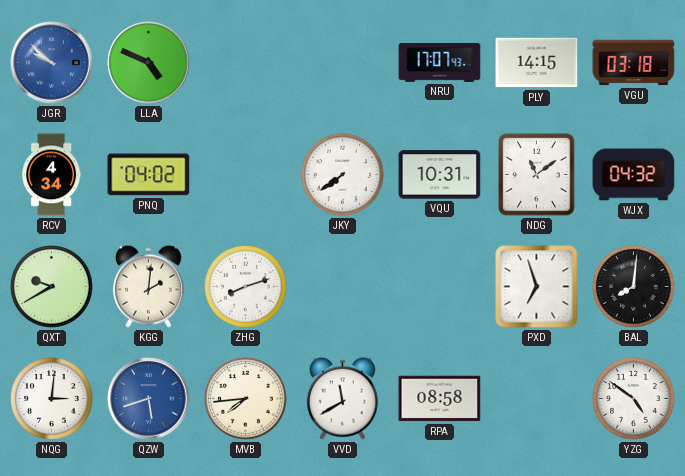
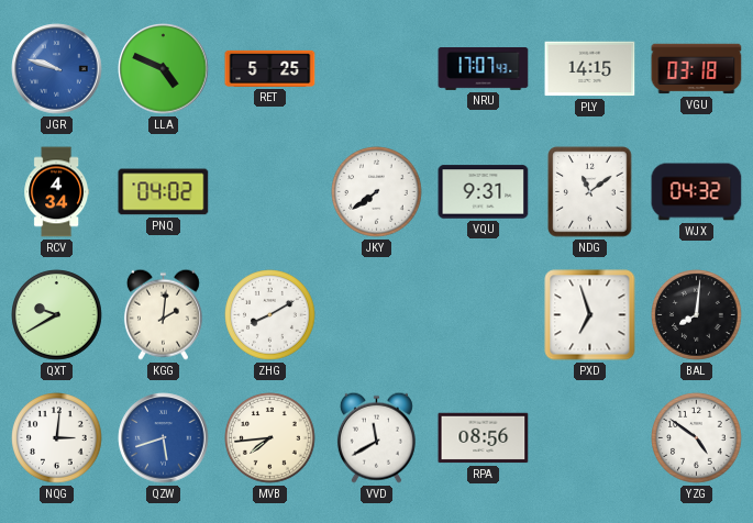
JGR: 9:52 -> 9:48
RET: none -> 5:25
VQU: 10:31 -> 9:31
ZHG: 8:12 -> 8:10
RPA: 08:58 -> 08:56
